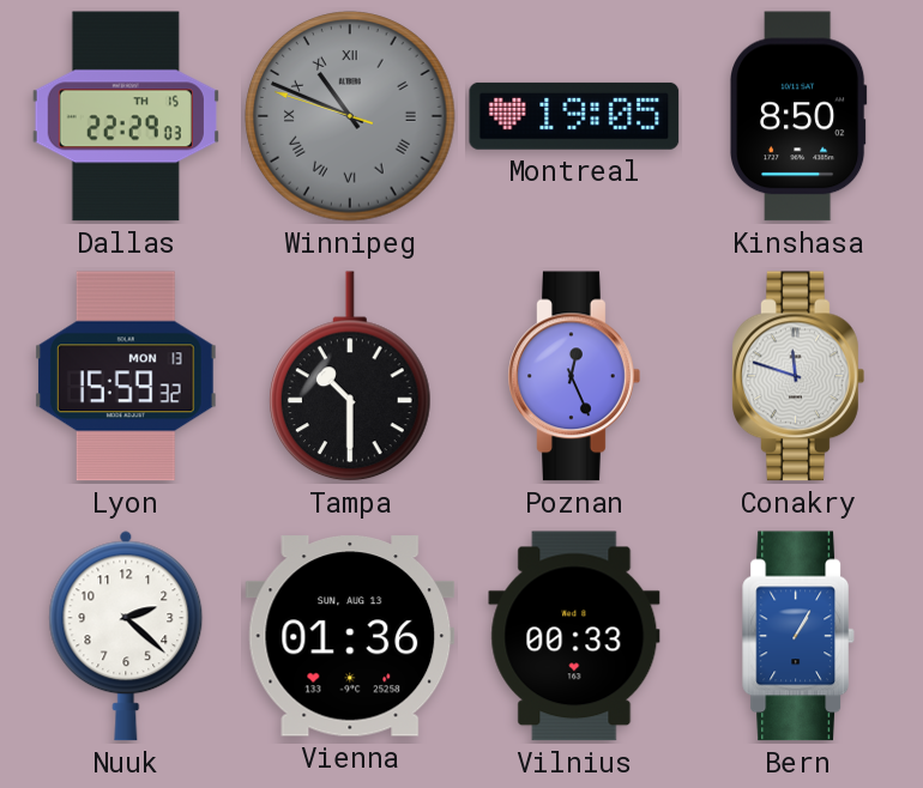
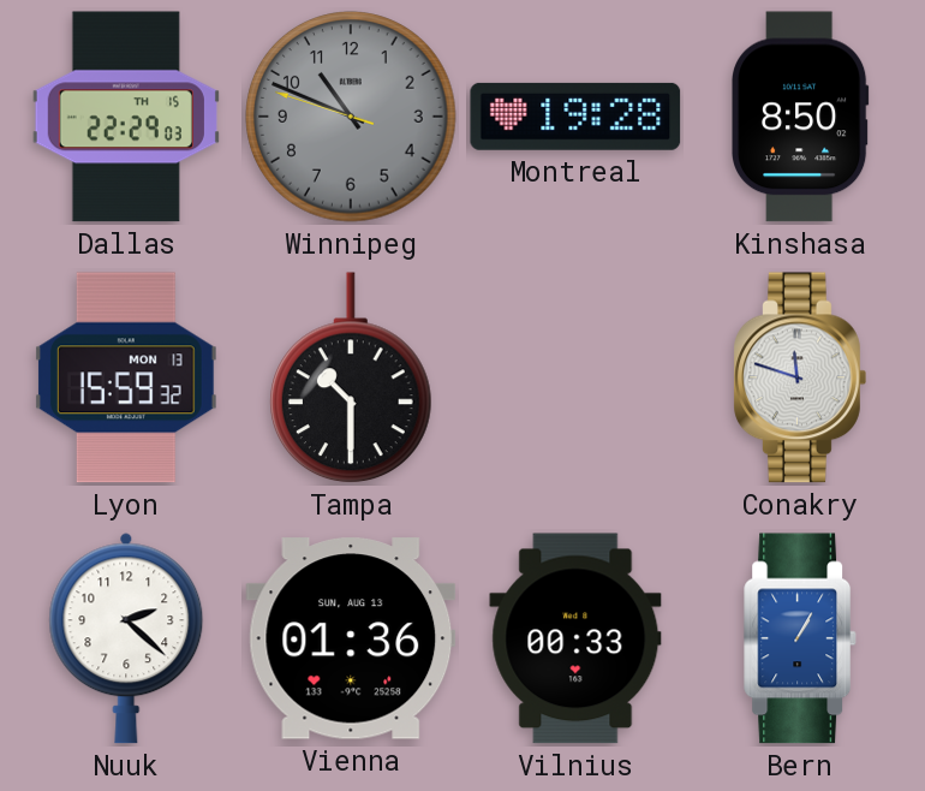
Winnipeg numerals: Roman -> Arabic
Montreal: 19:05 -> 19:28
Poznan: 12:26 -> none
